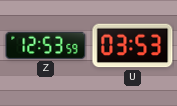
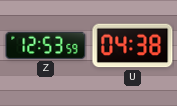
U: 03:53 -> 04:38
